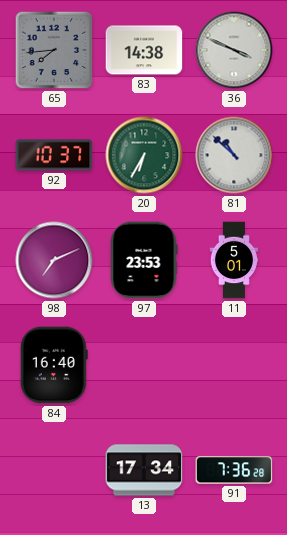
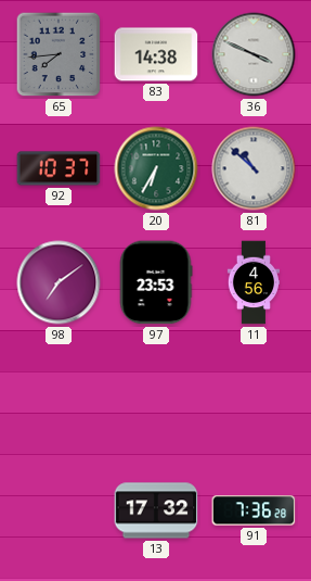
98: 7:11 -> 7:09
11: 5:01 -> 4:56
84: 16:40 -> none
13: 17:34 -> 17:32
